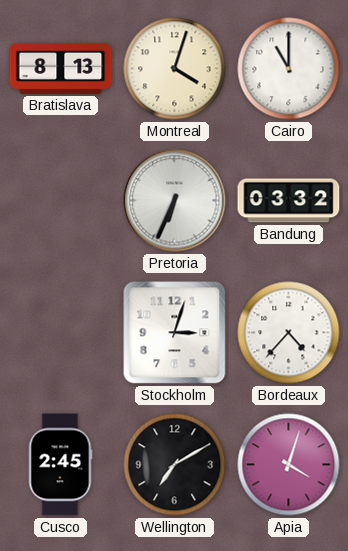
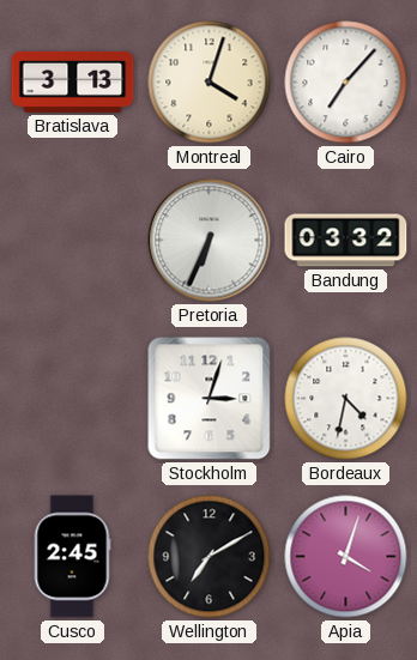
Bratislava: 8:13 -> 3:13
Cairo: 11:00 -> 7:07
Bordeaux: 4:37 -> 4:32
